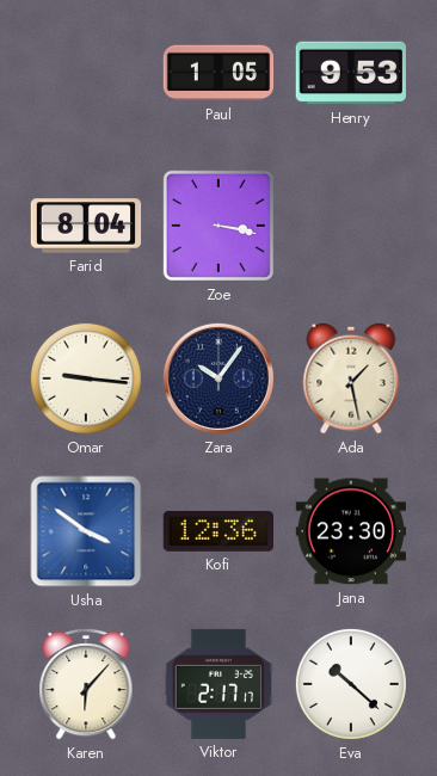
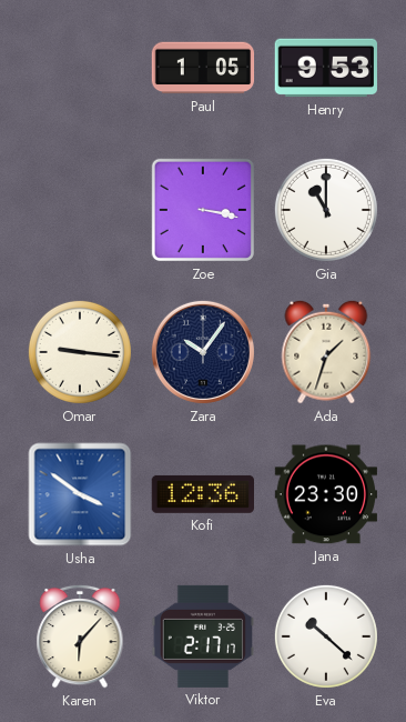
Farid: 8:04 -> none
Gia: none -> 11:00
Ada: 1:28 -> 1:33
